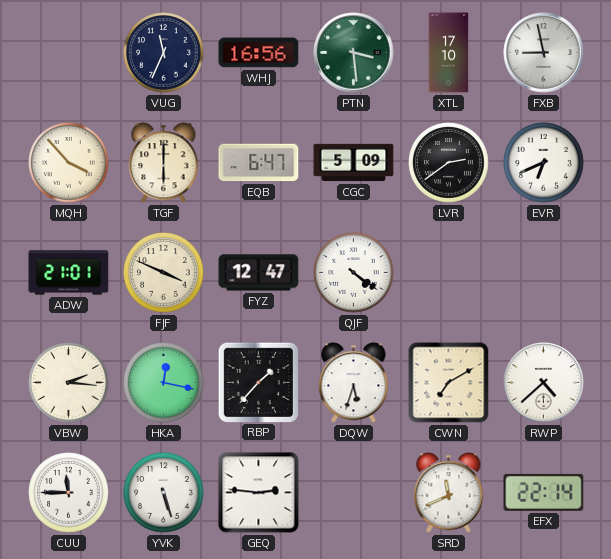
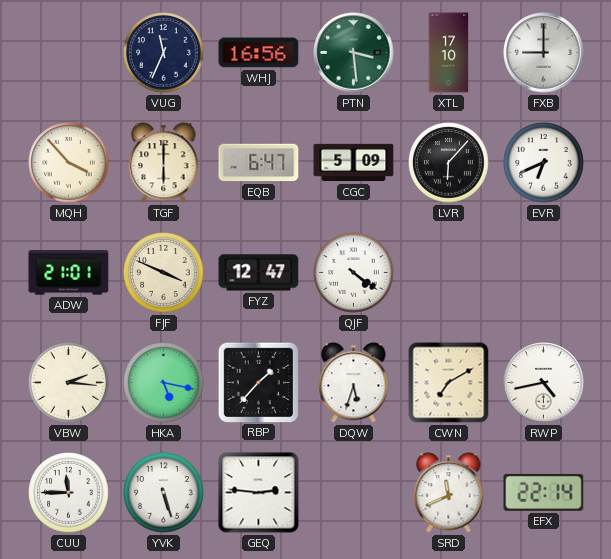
FXB: 8:58 -> 9:00
LVR: 2:39 -> 6:07
HKA: 12:17 -> 5:17
RWP: 4:38 -> 4:43
